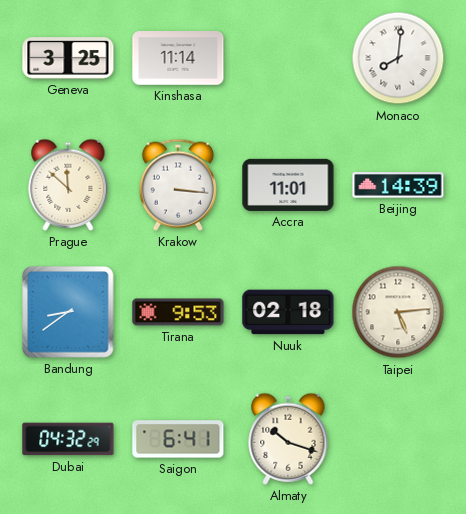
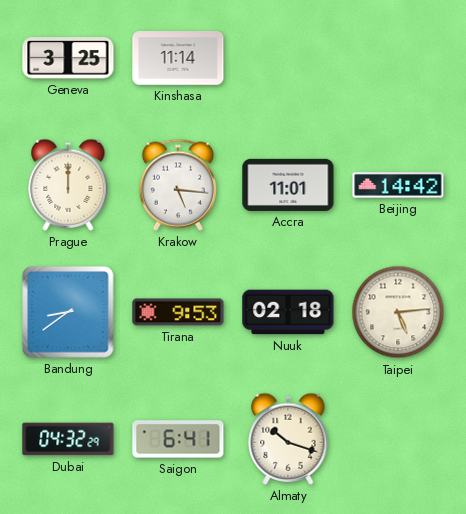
Monaco: 8:01 -> none
Prague: 11:52 -> 12:00
Krakow: 3:16 -> 5:16
Beijing: 14:39 -> 14:42
